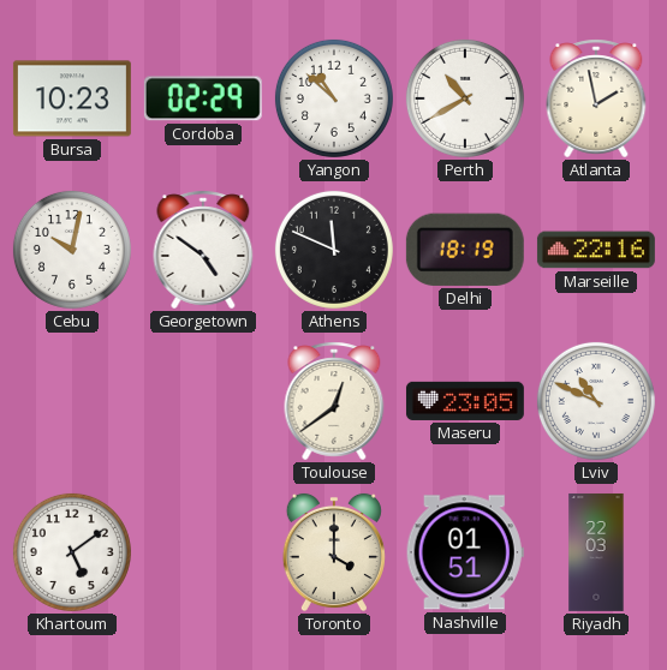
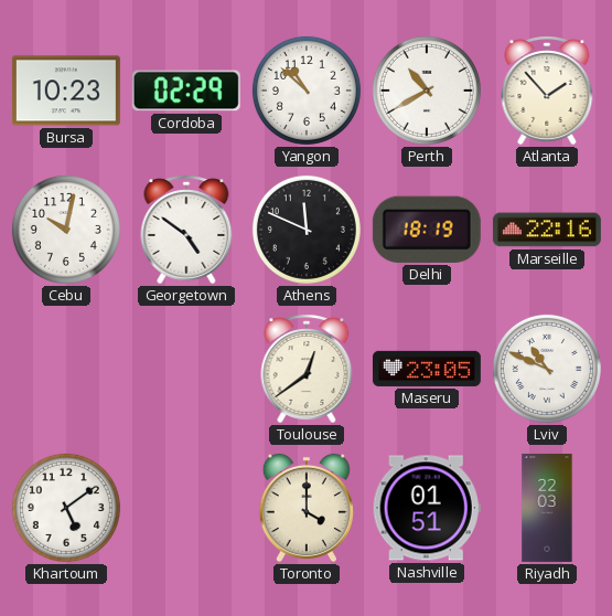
Atlanta: 1:58 -> 1:53
